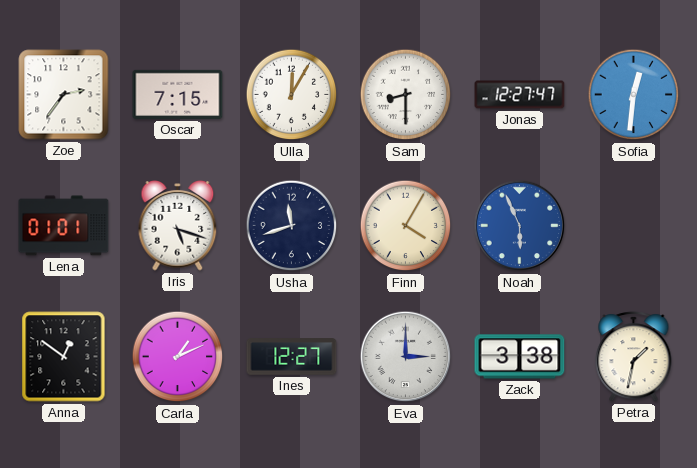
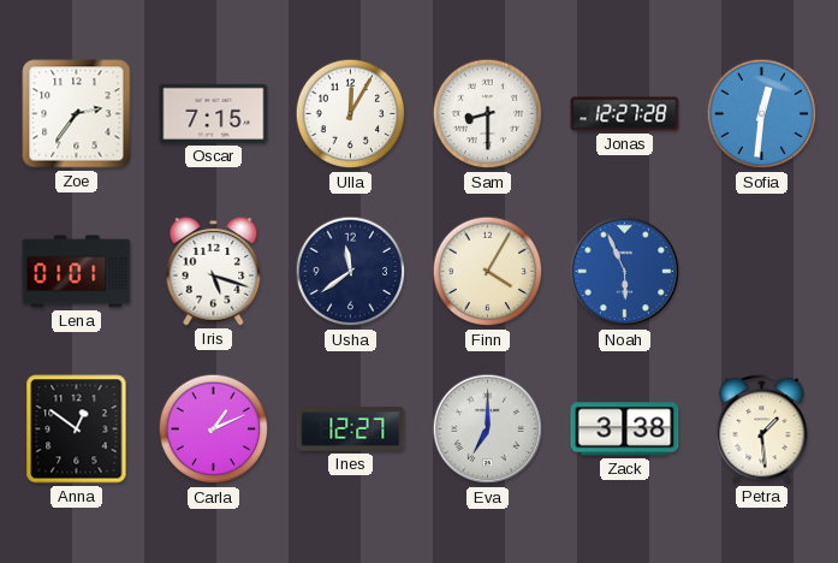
Jonas: 12:27:47 -> 12:27:28
Usha: 11:42 -> 11:39
Eva: 3:00 -> 7:00
Petra: 1:32 -> 1:29
